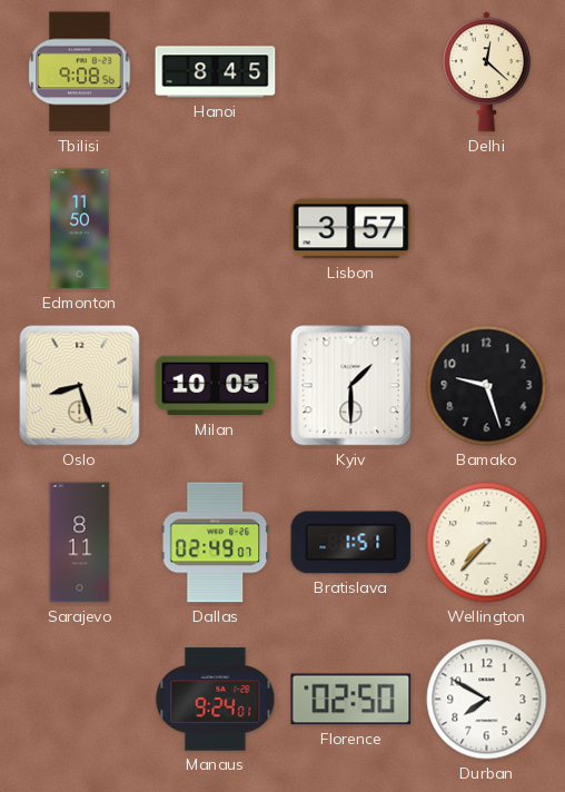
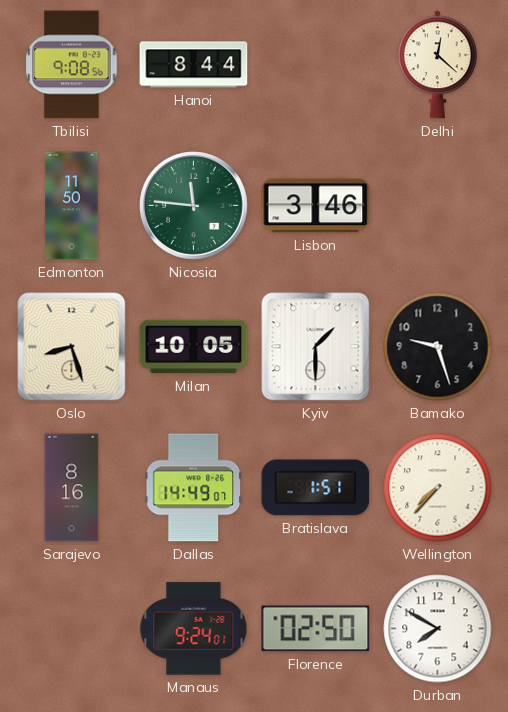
Hanoi: 8:45 -> 8:44
Nicosia: none -> 11:46
Lisbon: 3:57 -> 3:46
Sarajevo: 8:11 -> 8:16
Dallas: 02:49 -> 14:49
